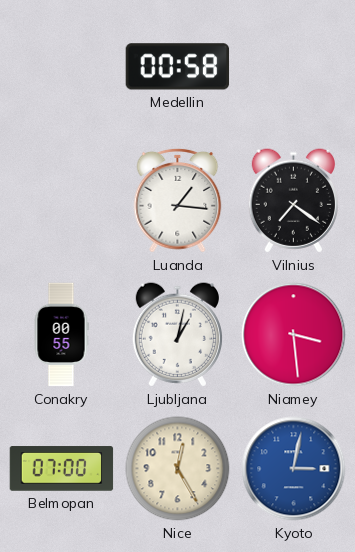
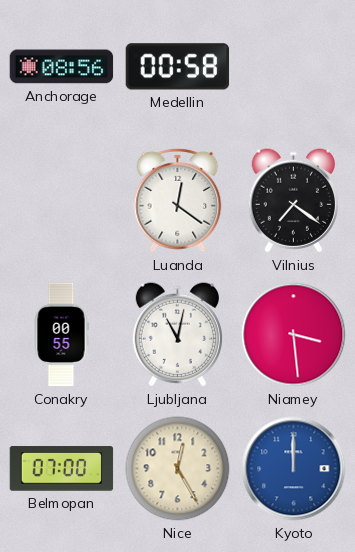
Anchorage: none -> 08:56
Luanda: 1:16 -> 12:21
Ljubljana: 1:02 -> 11:02
Kyoto: 3:02 -> 12:00
